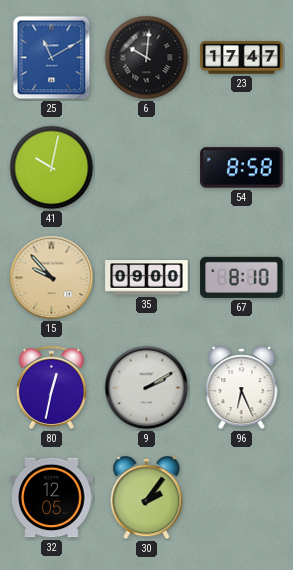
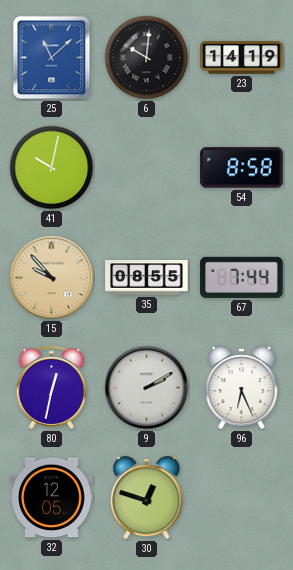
25: 11:10 -> 11:08
23: 17:47 -> 14:19
35: 09:00 -> 08:55
67: 8:10 -> 7:44
30: 2:06 -> 12:48
